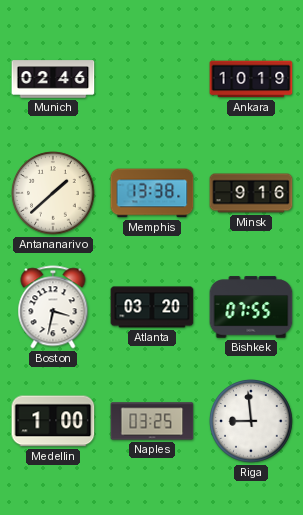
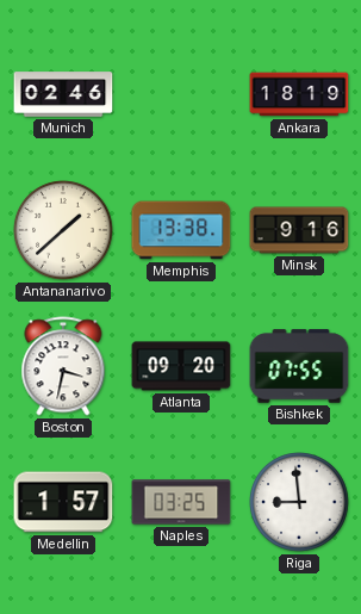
Ankara: 10:19 -> 18:19
Atlanta: 03:20 -> 09:20
Medellin: 1:00 -> 1:57
